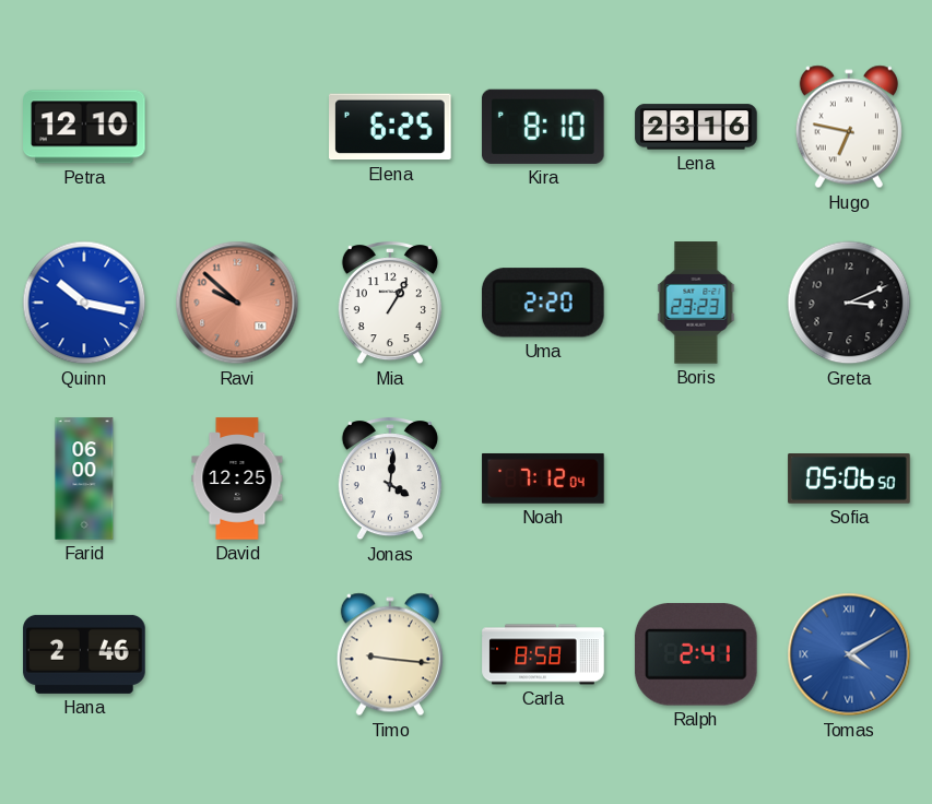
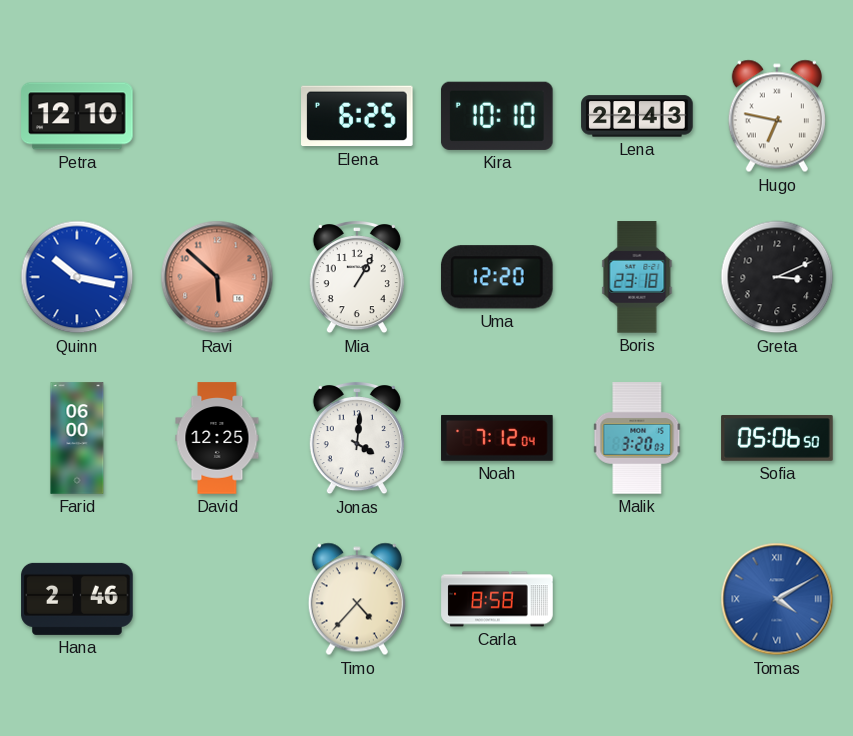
Kira: 8:10 -> 10:10
Lena: 23:16 -> 22:43
Ravi: 9:52 -> 5:52
Uma: 2:20 -> 12:20
Boris: 23:23 -> 23:18
Malik: none -> 3:20
Timo: 9:16 -> 4:37
Ralph: 2:41 -> none
